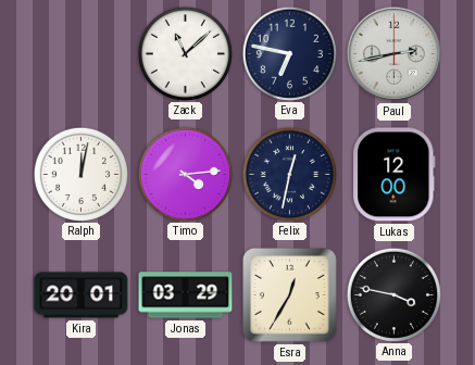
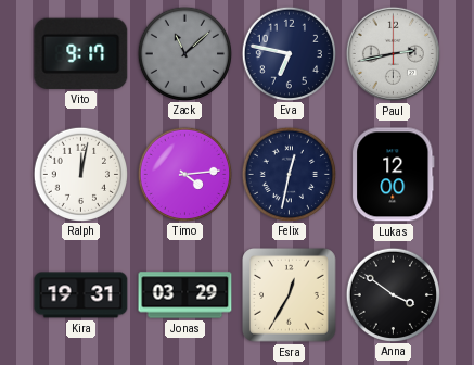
Vito: none -> 9:17
Zack dial: white -> grey
Kira: 20:01 -> 19:31
Anna: 3:47 -> 3:51
